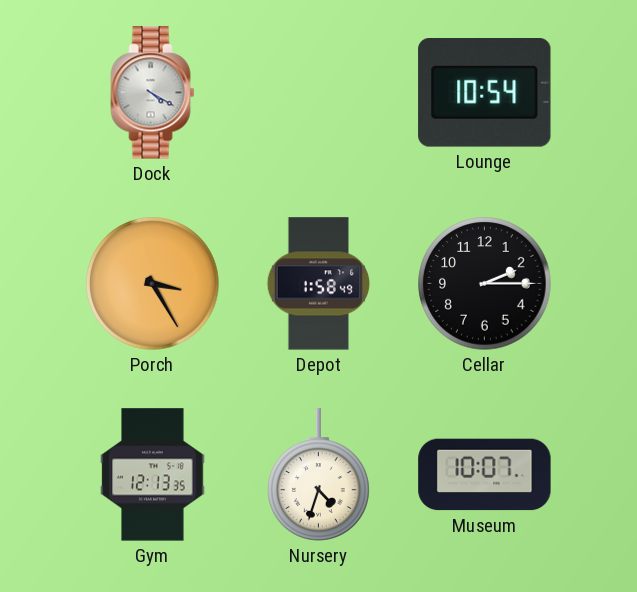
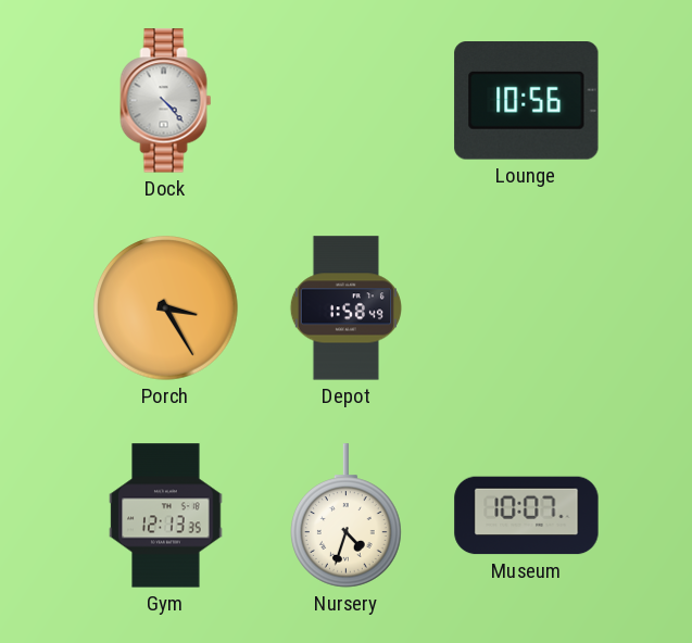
Dock: 4:20 -> 4:23
Lounge: 10:54 -> 10:56
Cellar: 2:15 -> none
